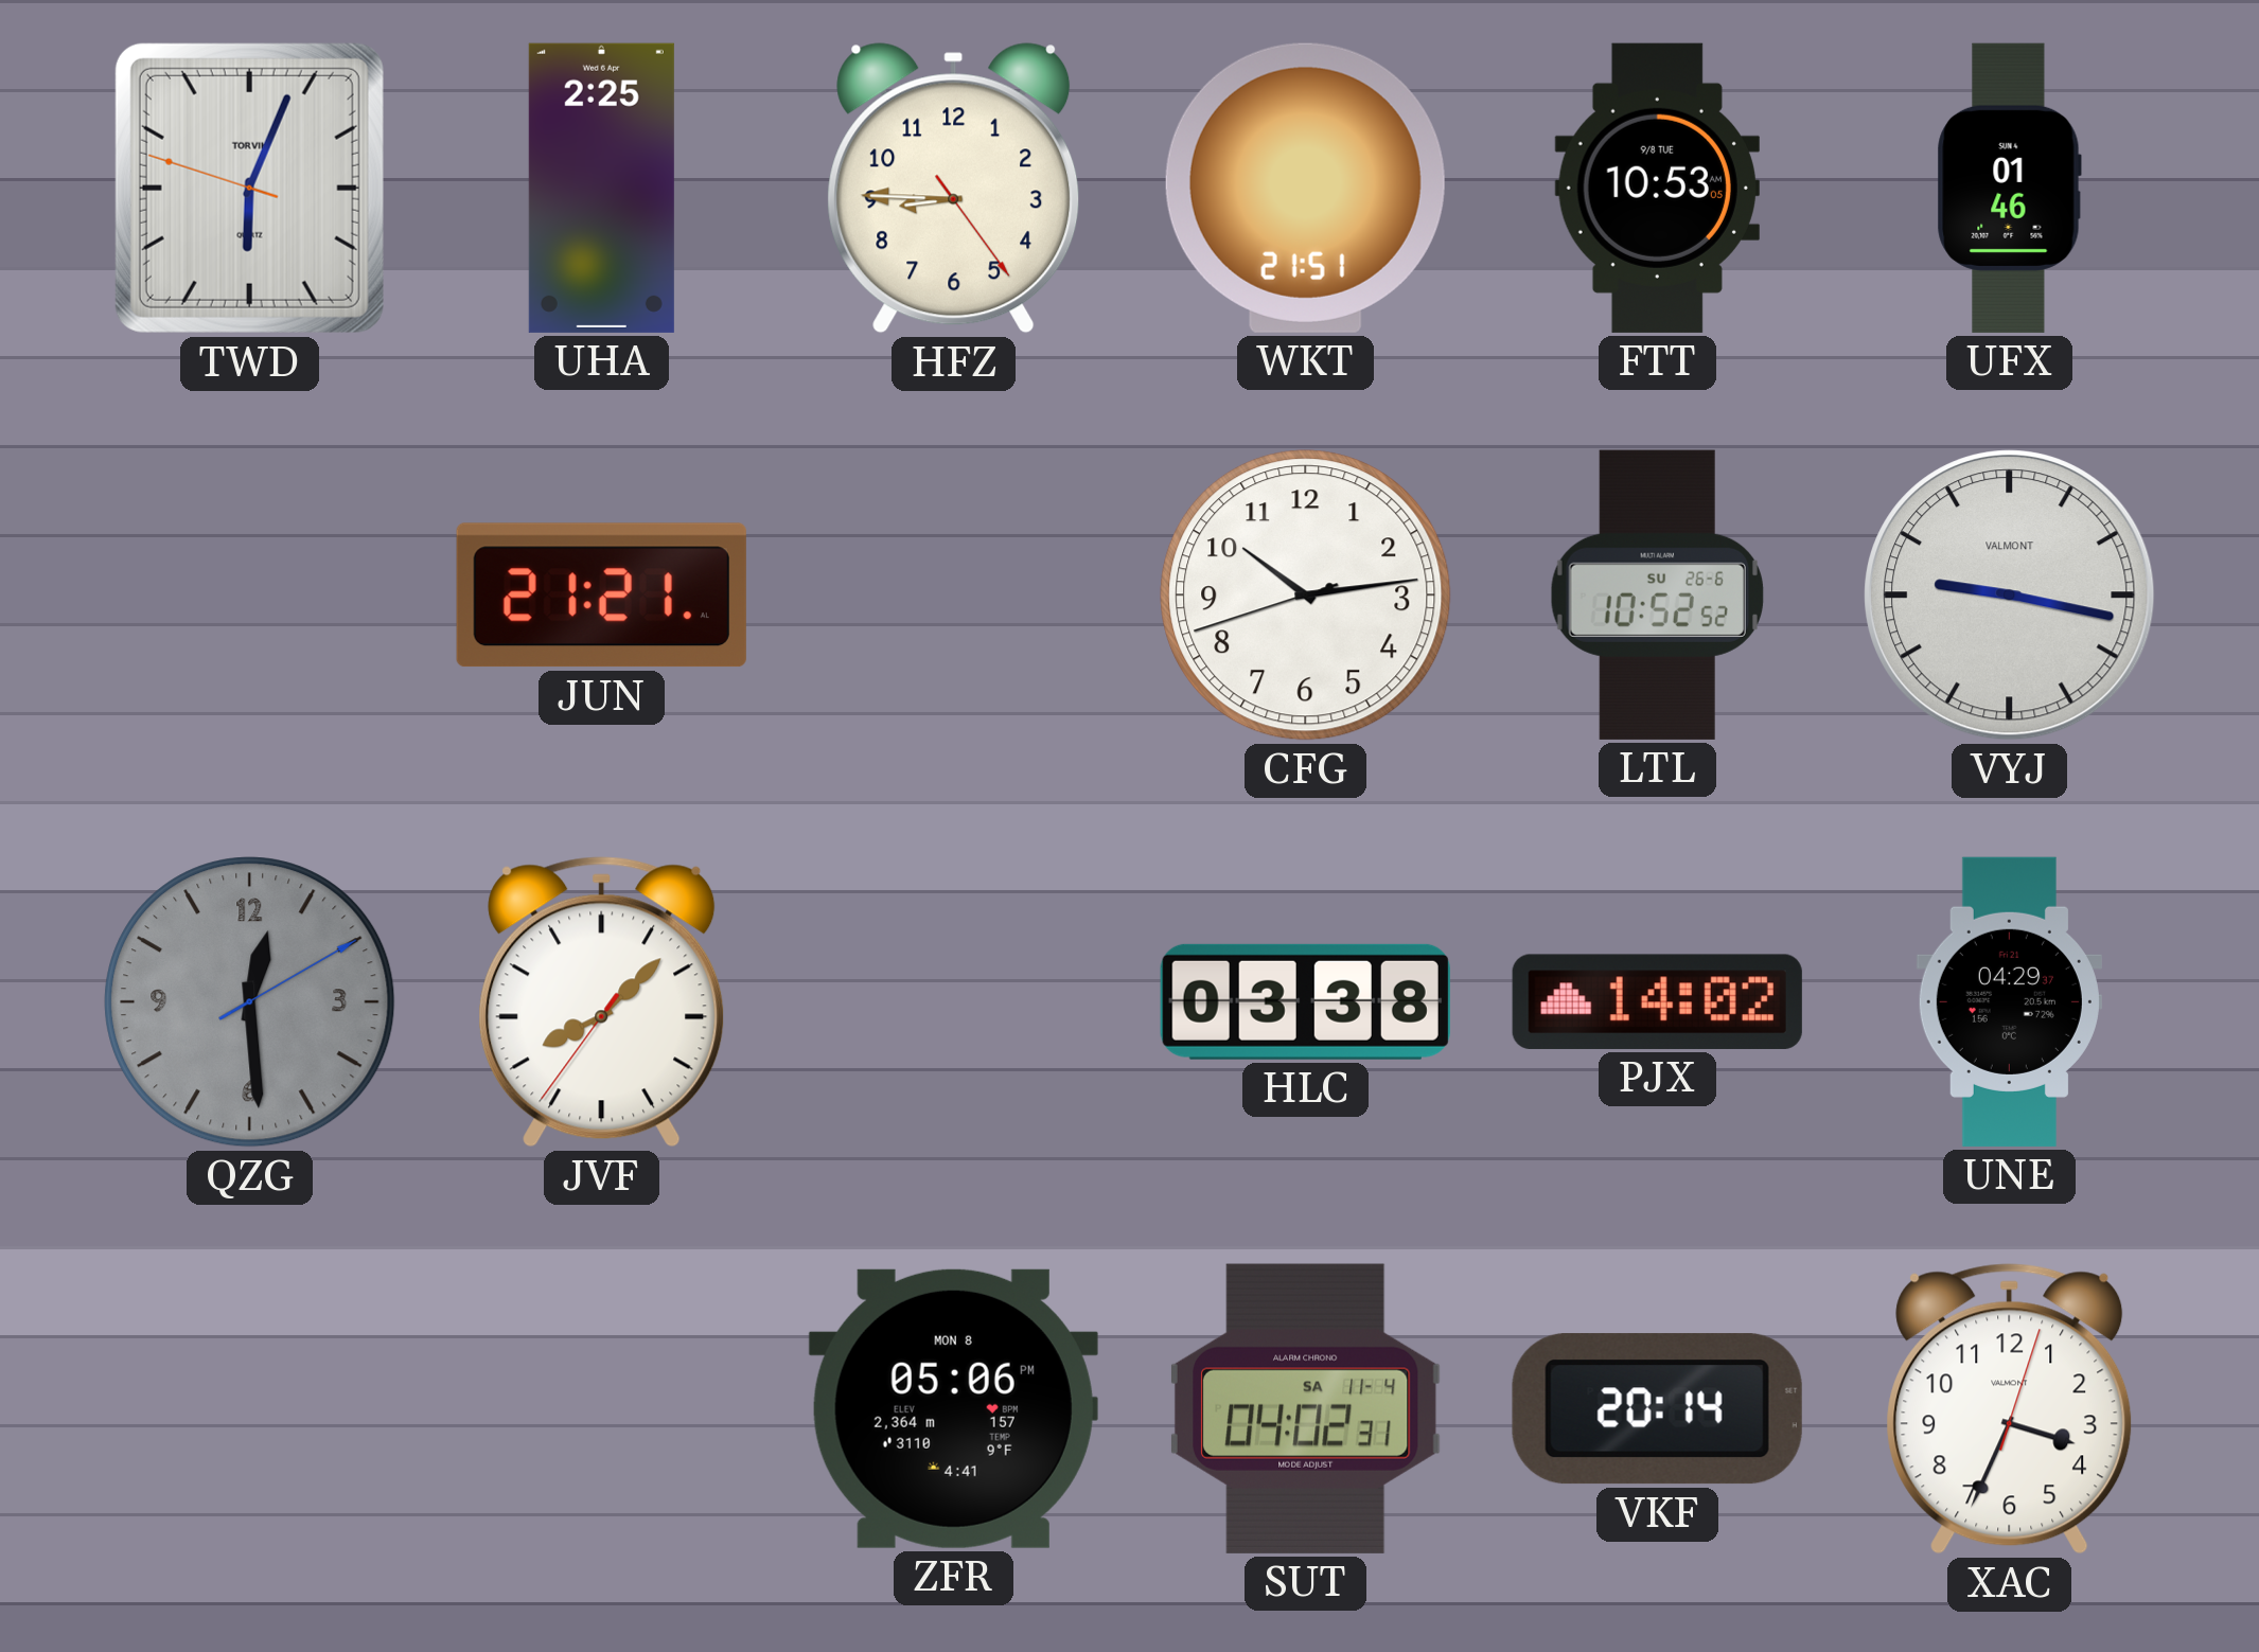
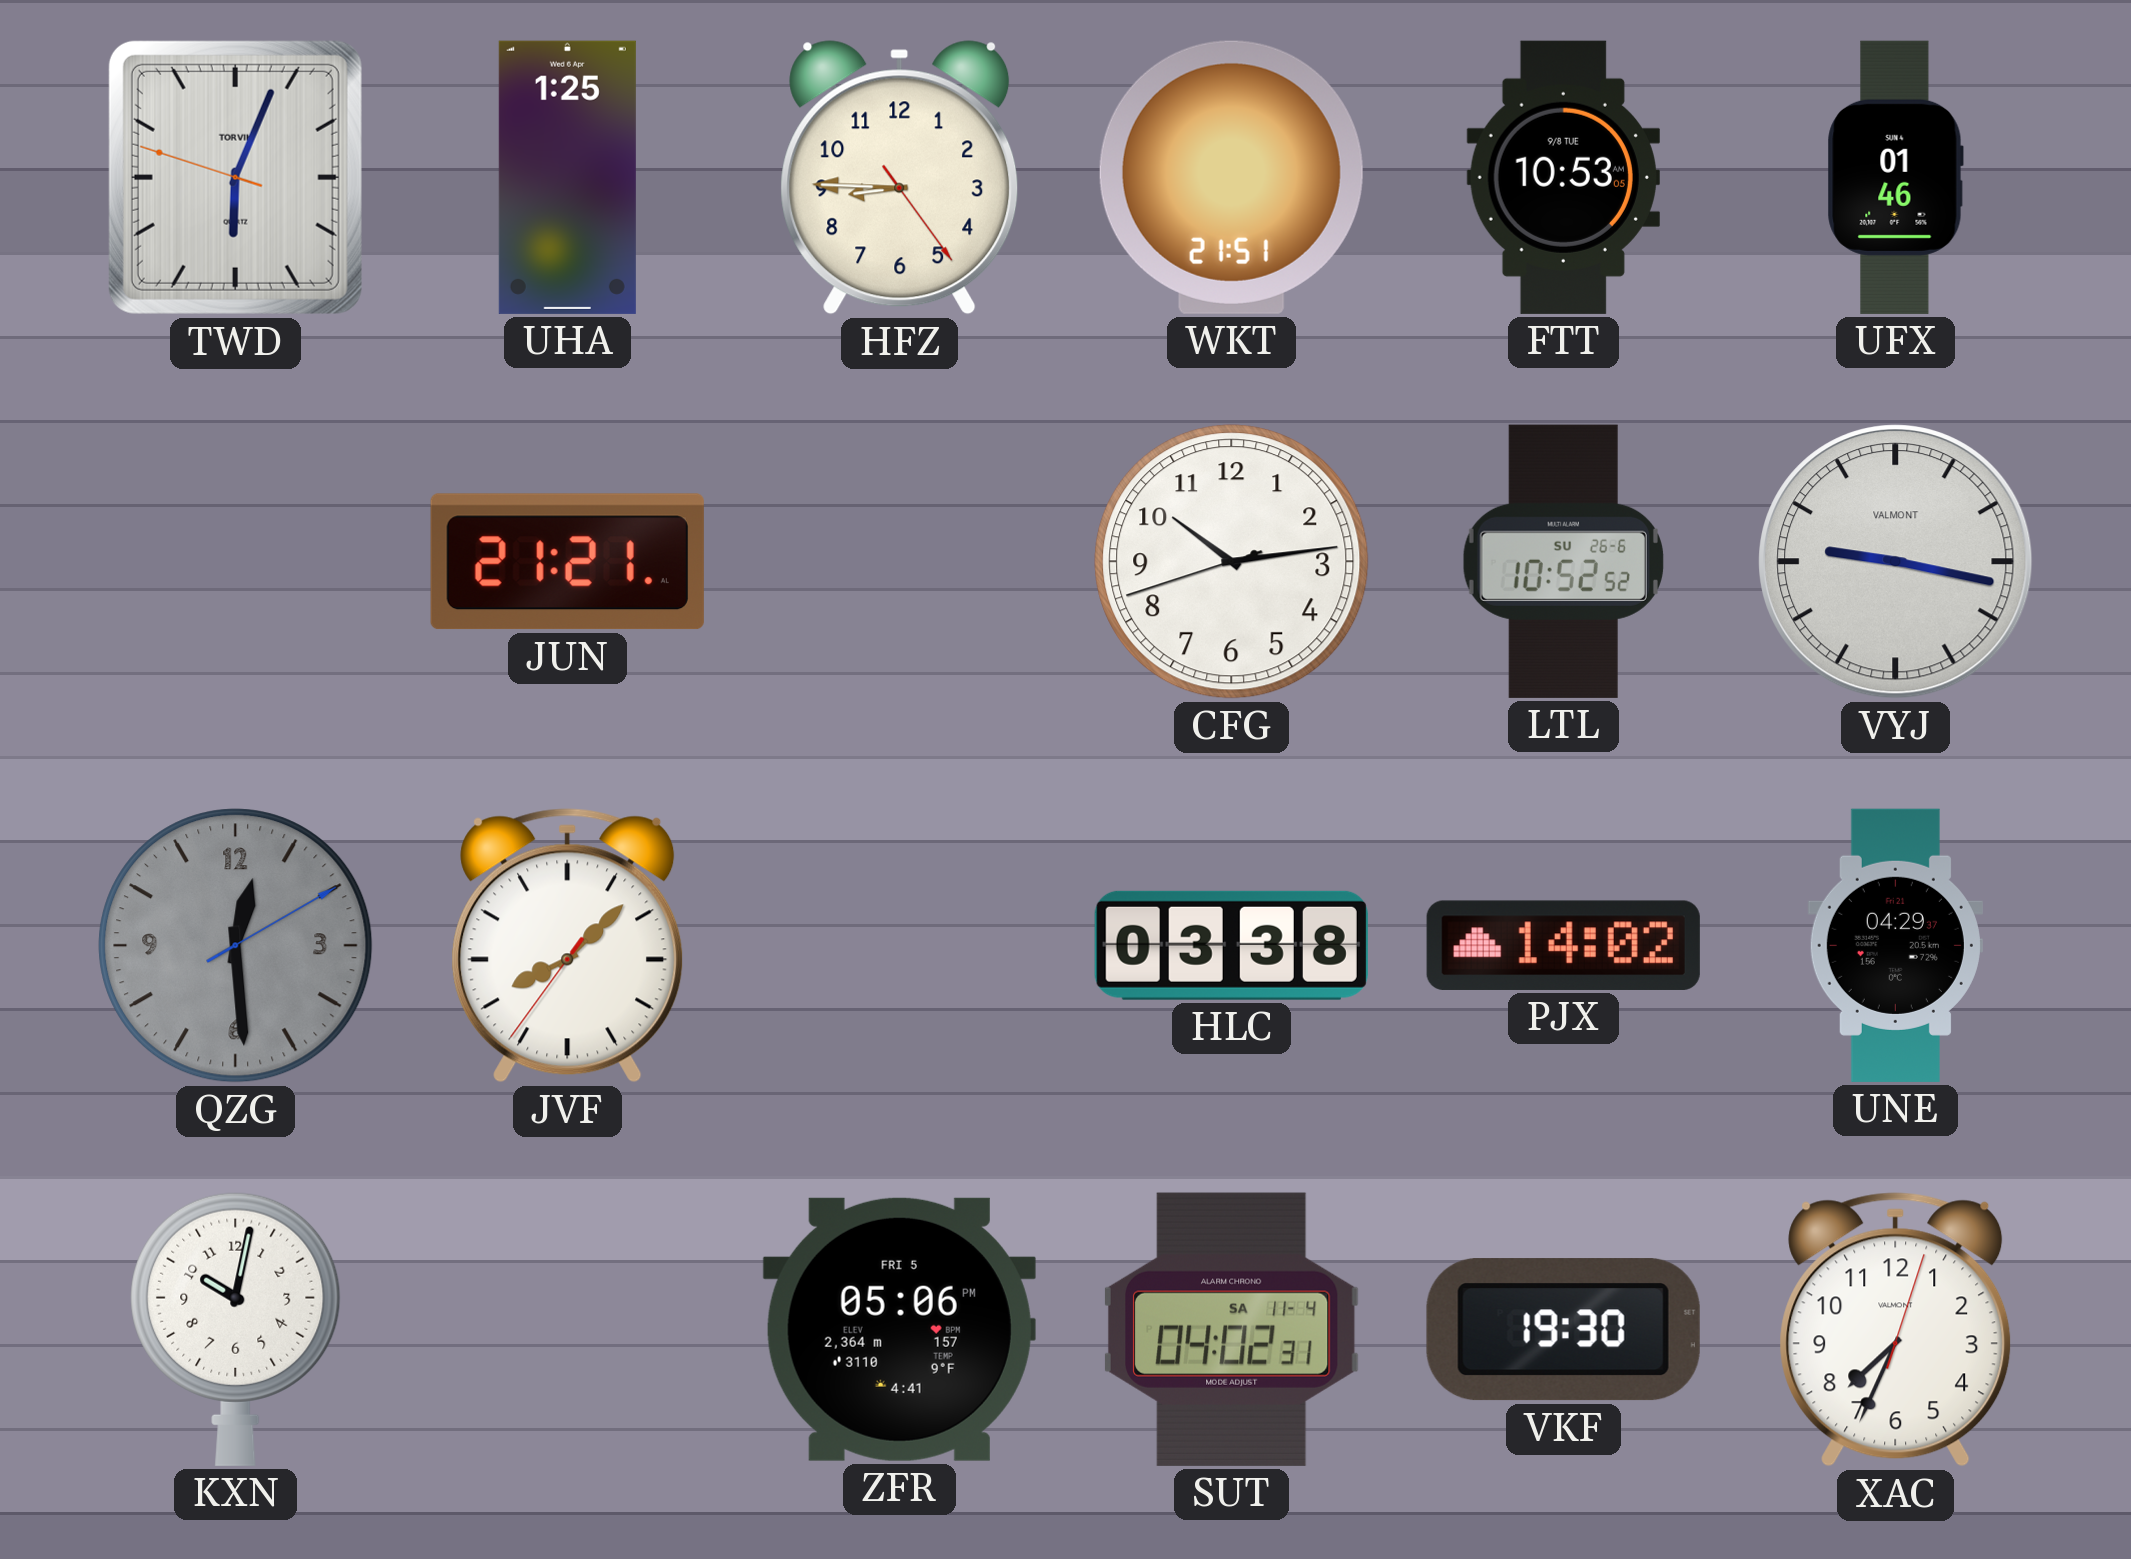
UHA: 2:25 -> 1:25
KXN: none -> 10:02
ZFR date: MON 8 -> FRI 5
VKF: 20:14 -> 19:30
XAC: 3:34 -> 7:34
